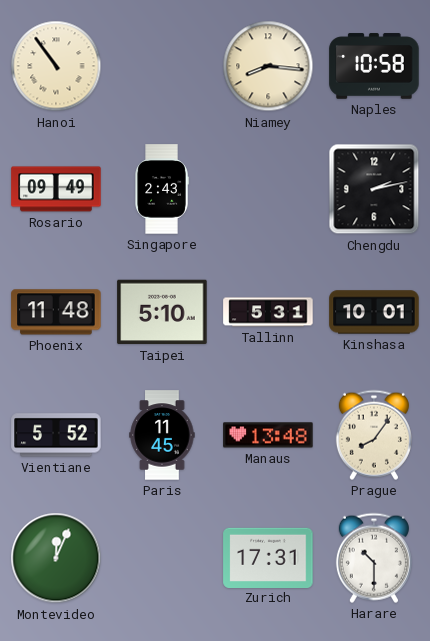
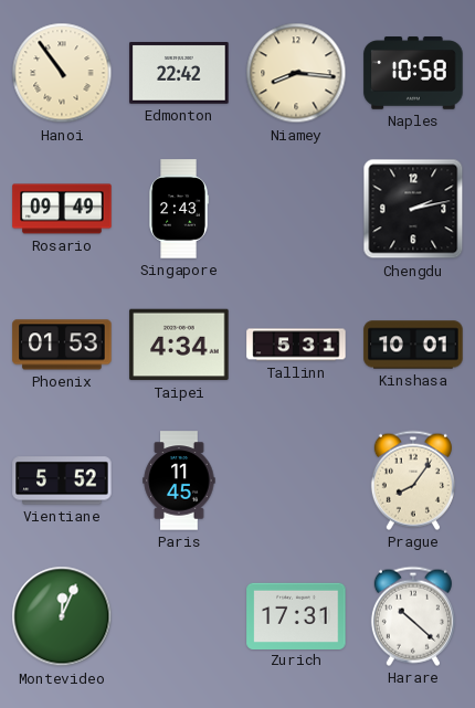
Edmonton: none -> 22:42
Phoenix: 11:48 -> 01:53
Taipei: 5:10 -> 4:34
Manaus: 13:48 -> none
Harare: 10:30 -> 10:22
